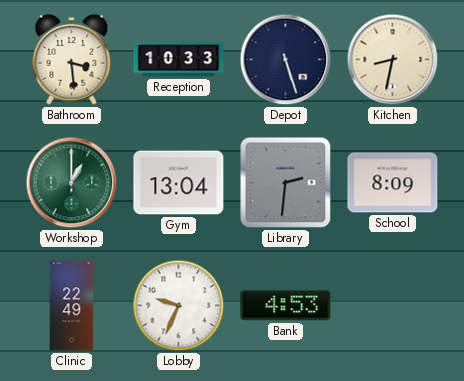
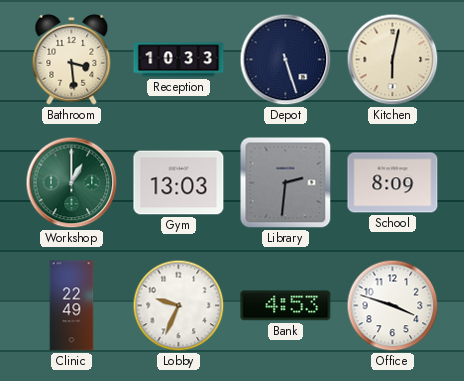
Kitchen: 8:32 -> 6:02
Gym: 13:04 -> 13:03
Office: none -> 3:48
